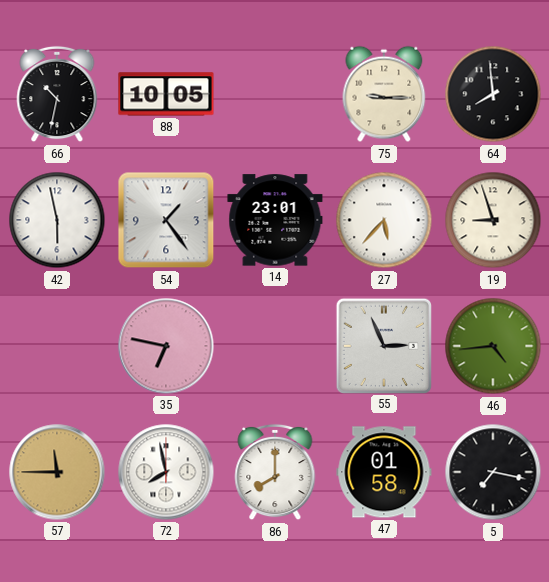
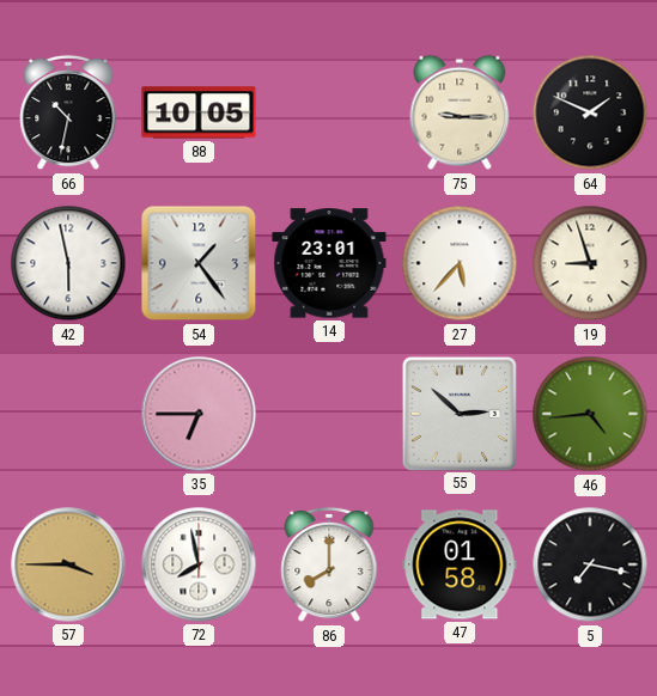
64: 7:59 -> 1:49
35: 6:47 -> 6:45
55: 2:56 -> 2:52
57: 11:45 -> 3:45
